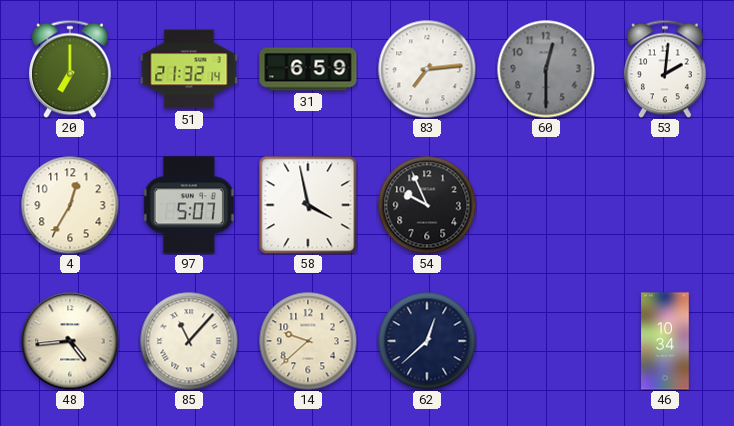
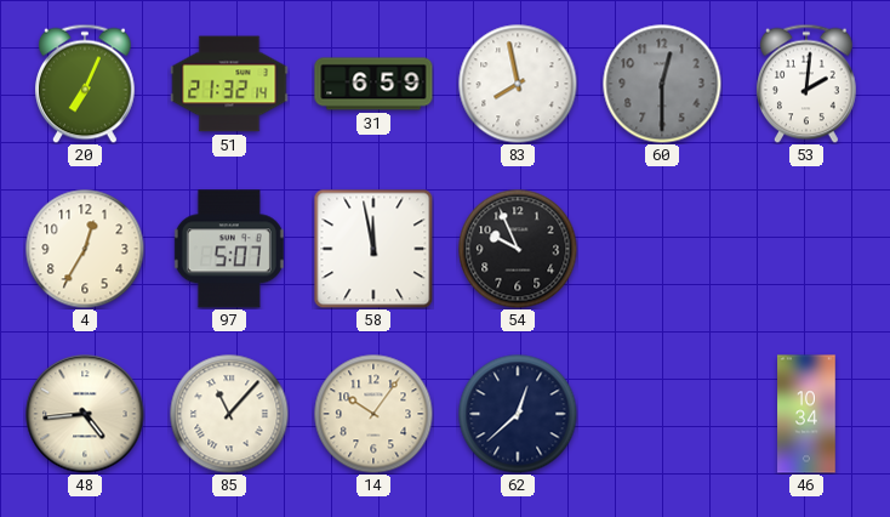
20: 7:00 -> 7:04
83: 7:14 -> 7:58
58: 3:58 -> 11:58
14: 9:38 -> 10:06
